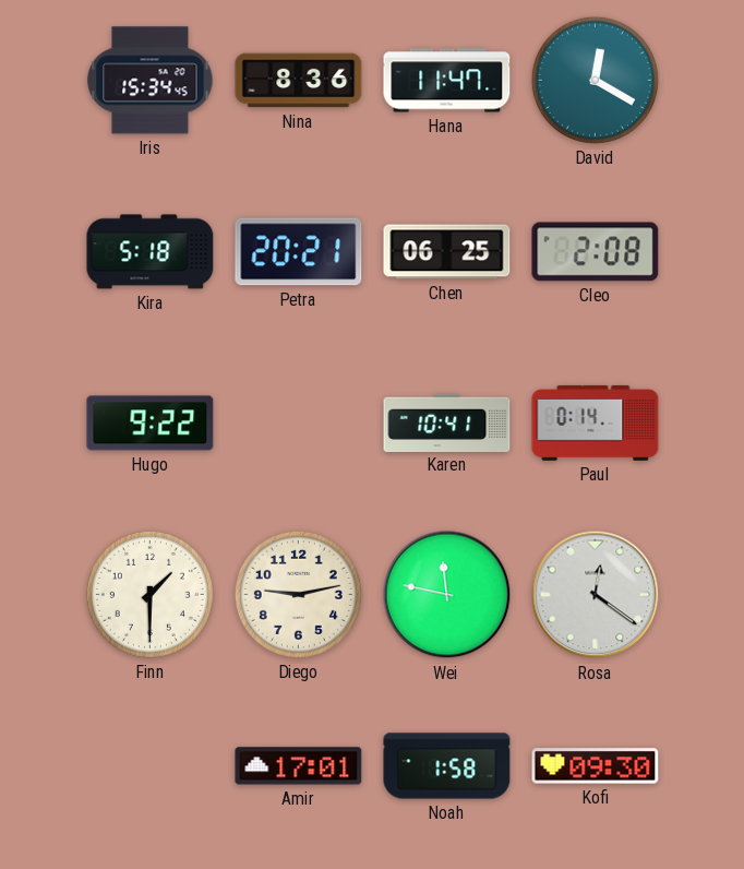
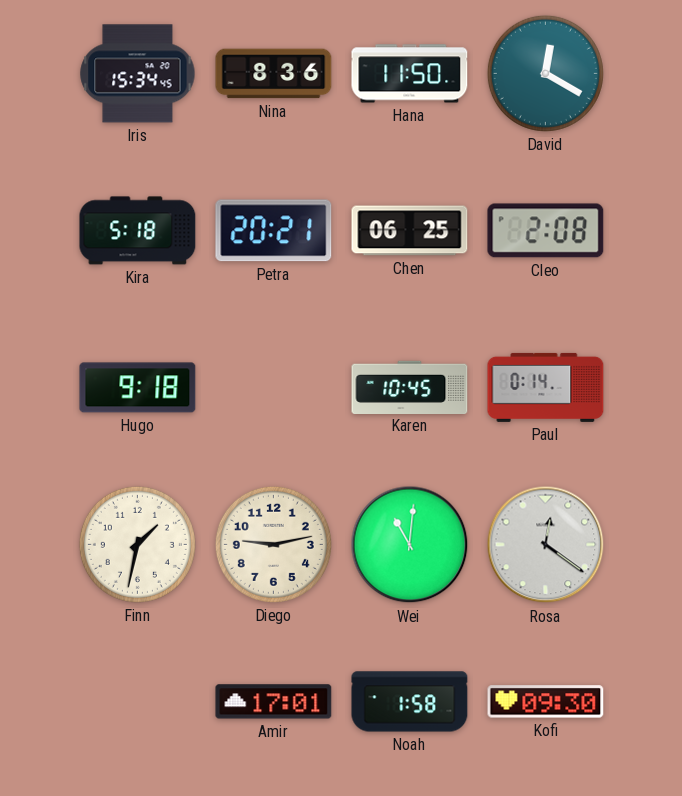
Hana: 11:47 -> 11:50
Hugo: 9:22 -> 9:18
Karen: 10:41 -> 10:45
Finn: 1:30 -> 1:32
Wei: 11:47 -> 11:01
